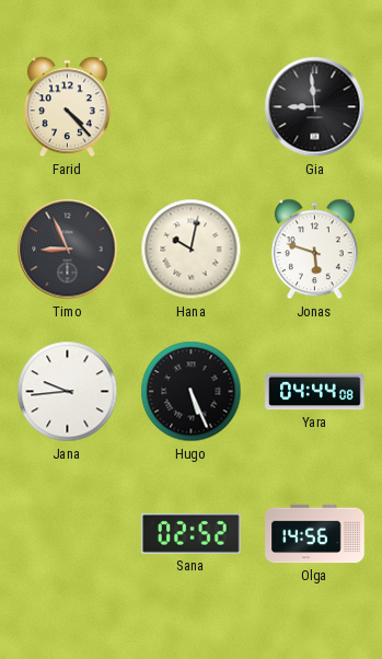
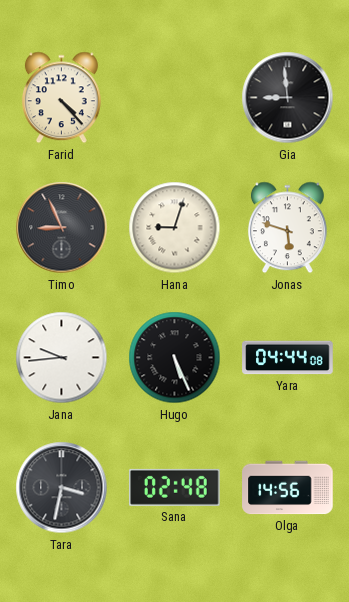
Hana: 10:02 -> 9:03
Tara: none -> 3:32
Sana: 02:52 -> 02:48
